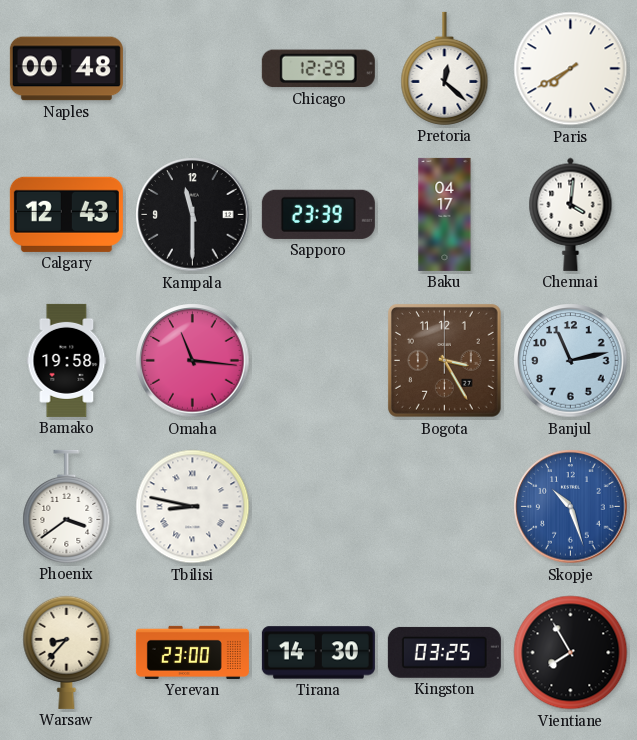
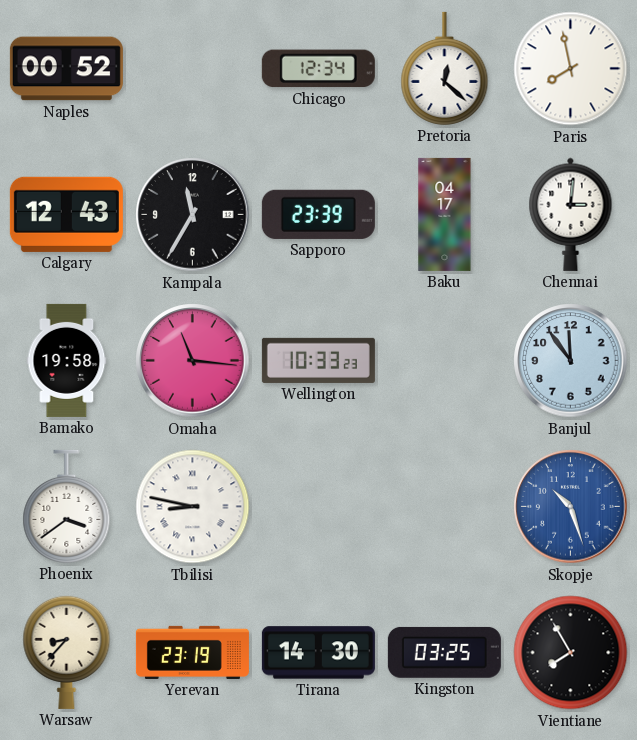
Naples: 00:48 -> 00:52
Chicago: 12:29 -> 12:34
Paris: 7:40 -> 7:58
Kampala: 11:30 -> 11:35
Chennai: 4:01 -> 3:01
Wellington: none -> 10:33
Bogota: 3:25 -> none
Banjul: 11:13 -> 11:54
Yerevan: 23:00 -> 23:19
